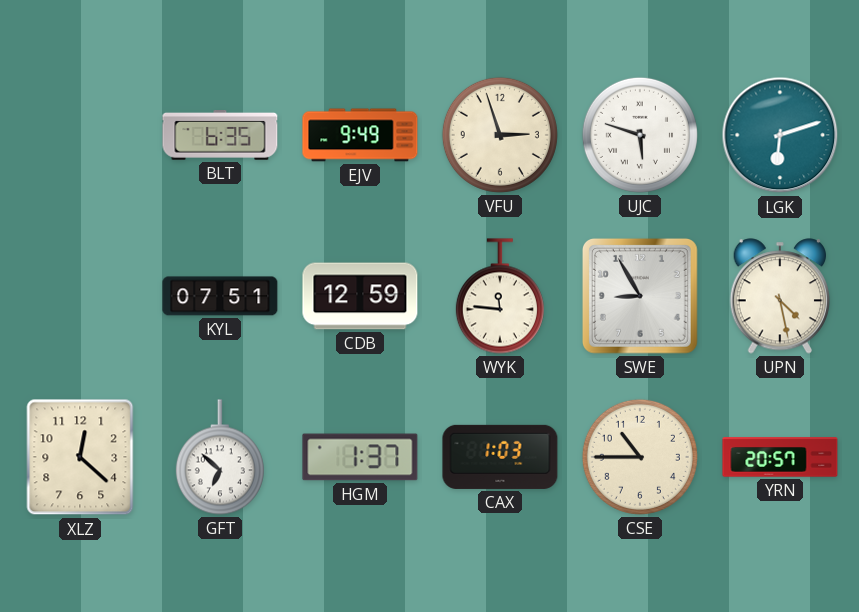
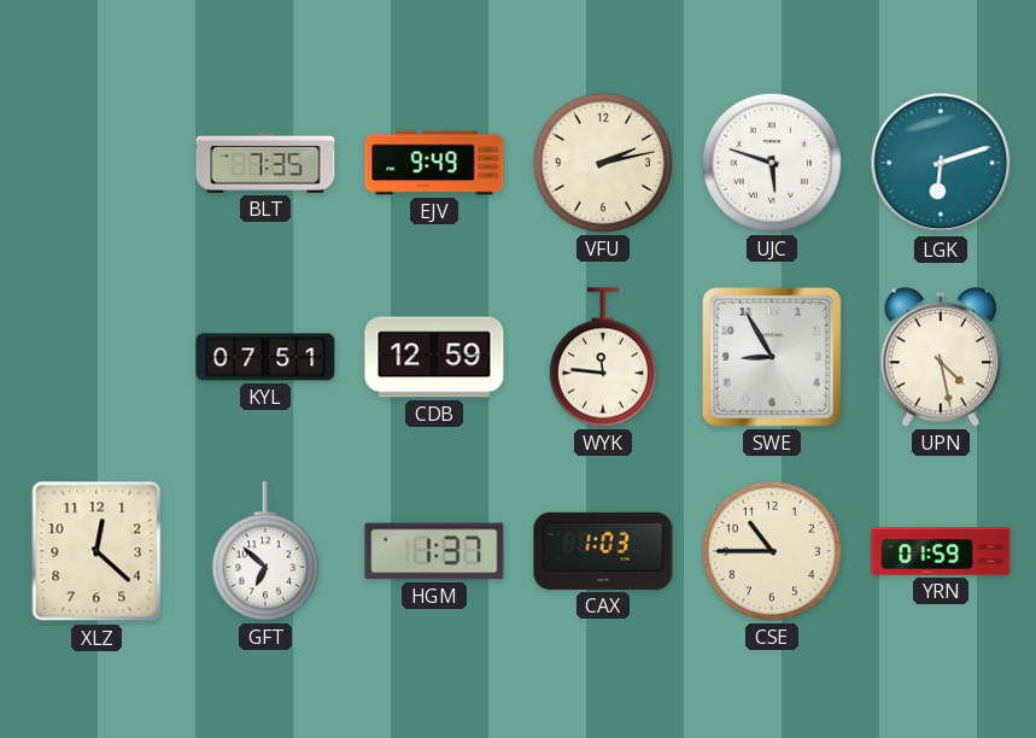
BLT: 6:35 -> 7:35
VFU: 2:57 -> 2:13
YRN: 20:57 -> 01:59
